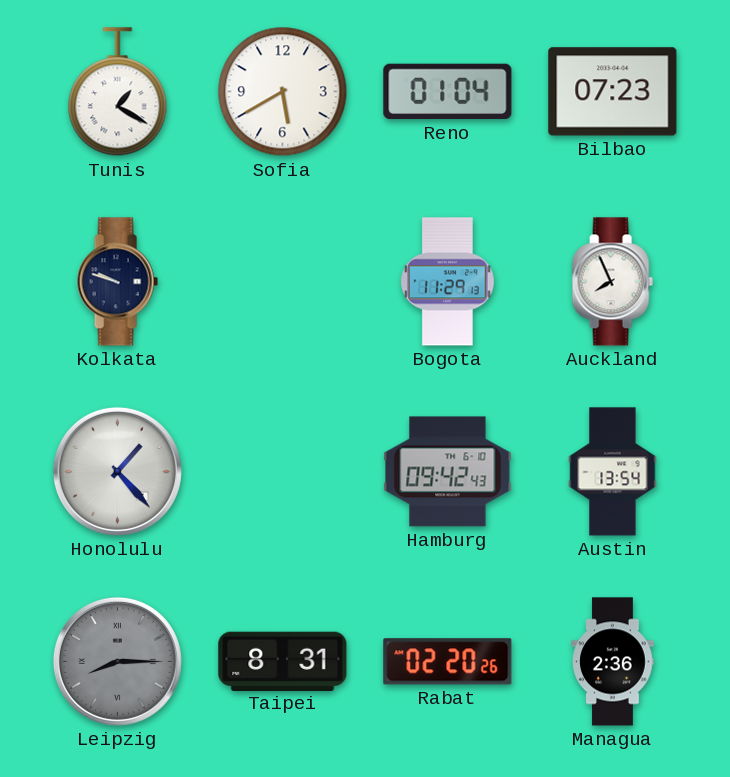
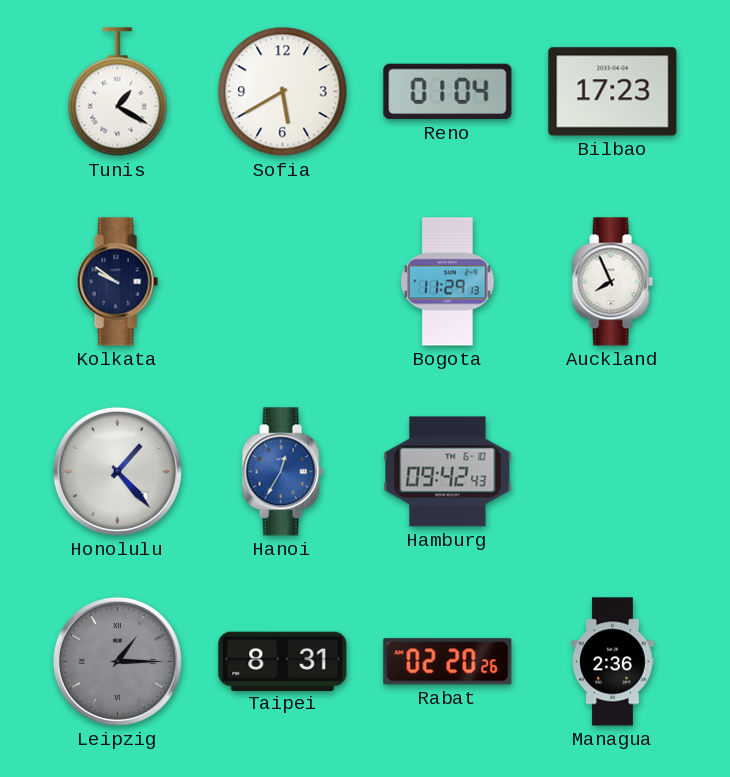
Bilbao: 07:23 -> 17:23
Kolkata: 9:48 -> 9:51
Hanoi: none -> 12:35
Austin: 13:54 -> none
Leipzig: 8:15 -> 1:15
